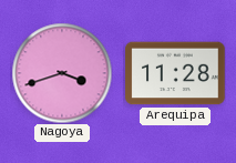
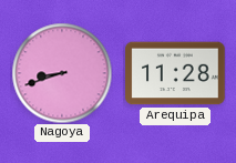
Nagoya: 3:42 -> 8:42
